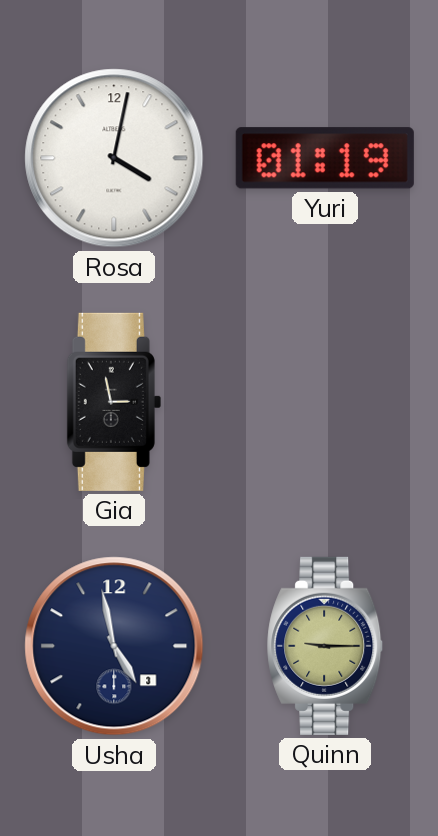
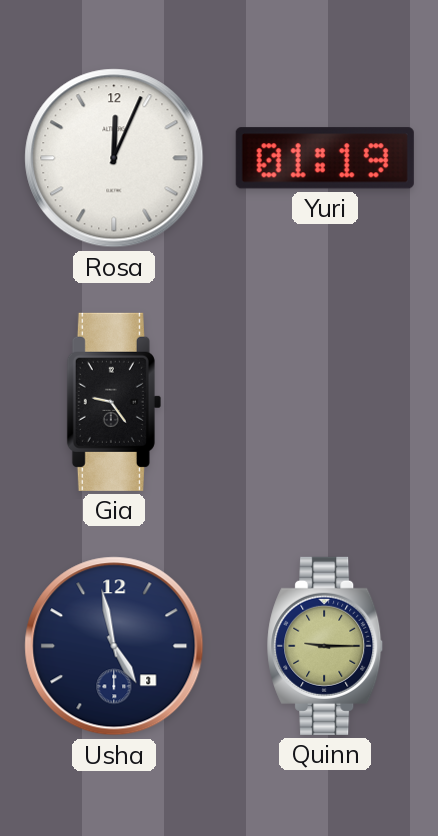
Rosa: 4:02 -> 12:04
Gia: 2:58 -> 9:24
